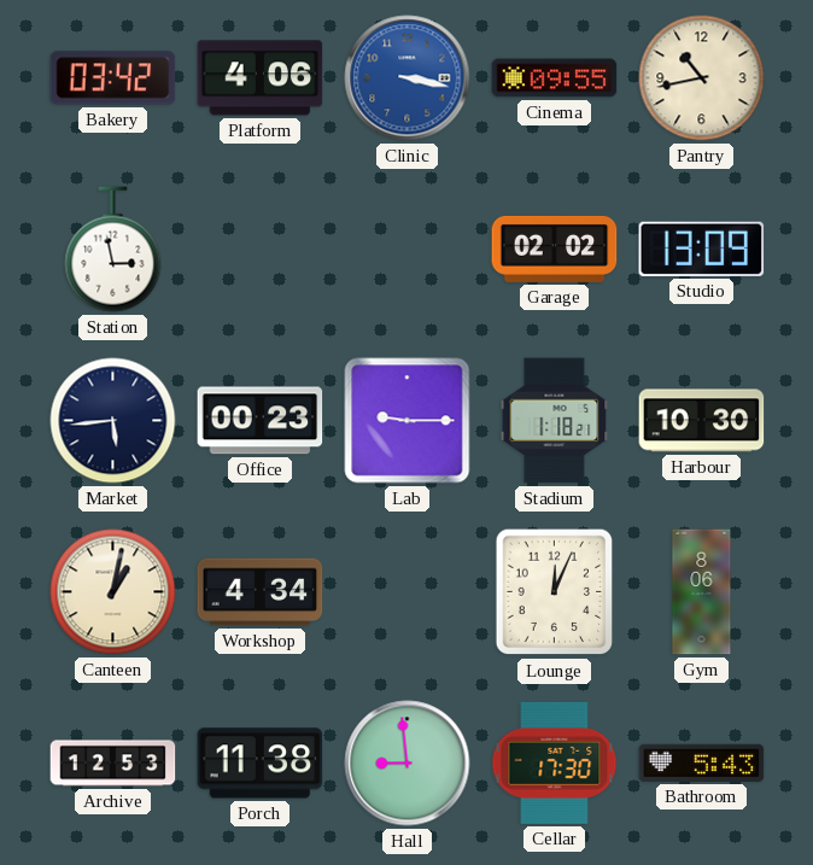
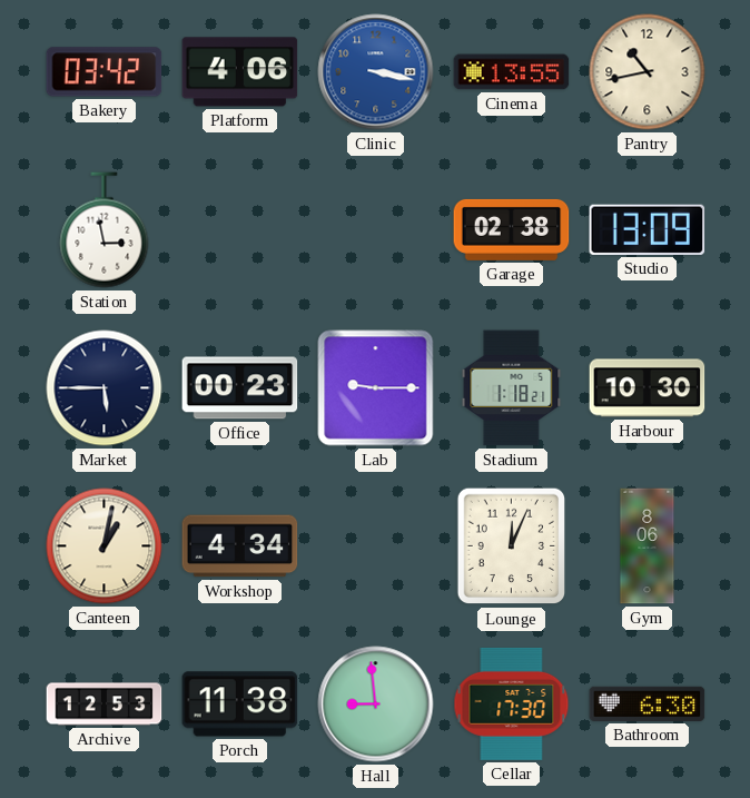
Cinema: 09:55 -> 13:55
Garage: 02:02 -> 02:38
Market: 5:44 -> 5:45
Bathroom: 5:43 -> 6:30
